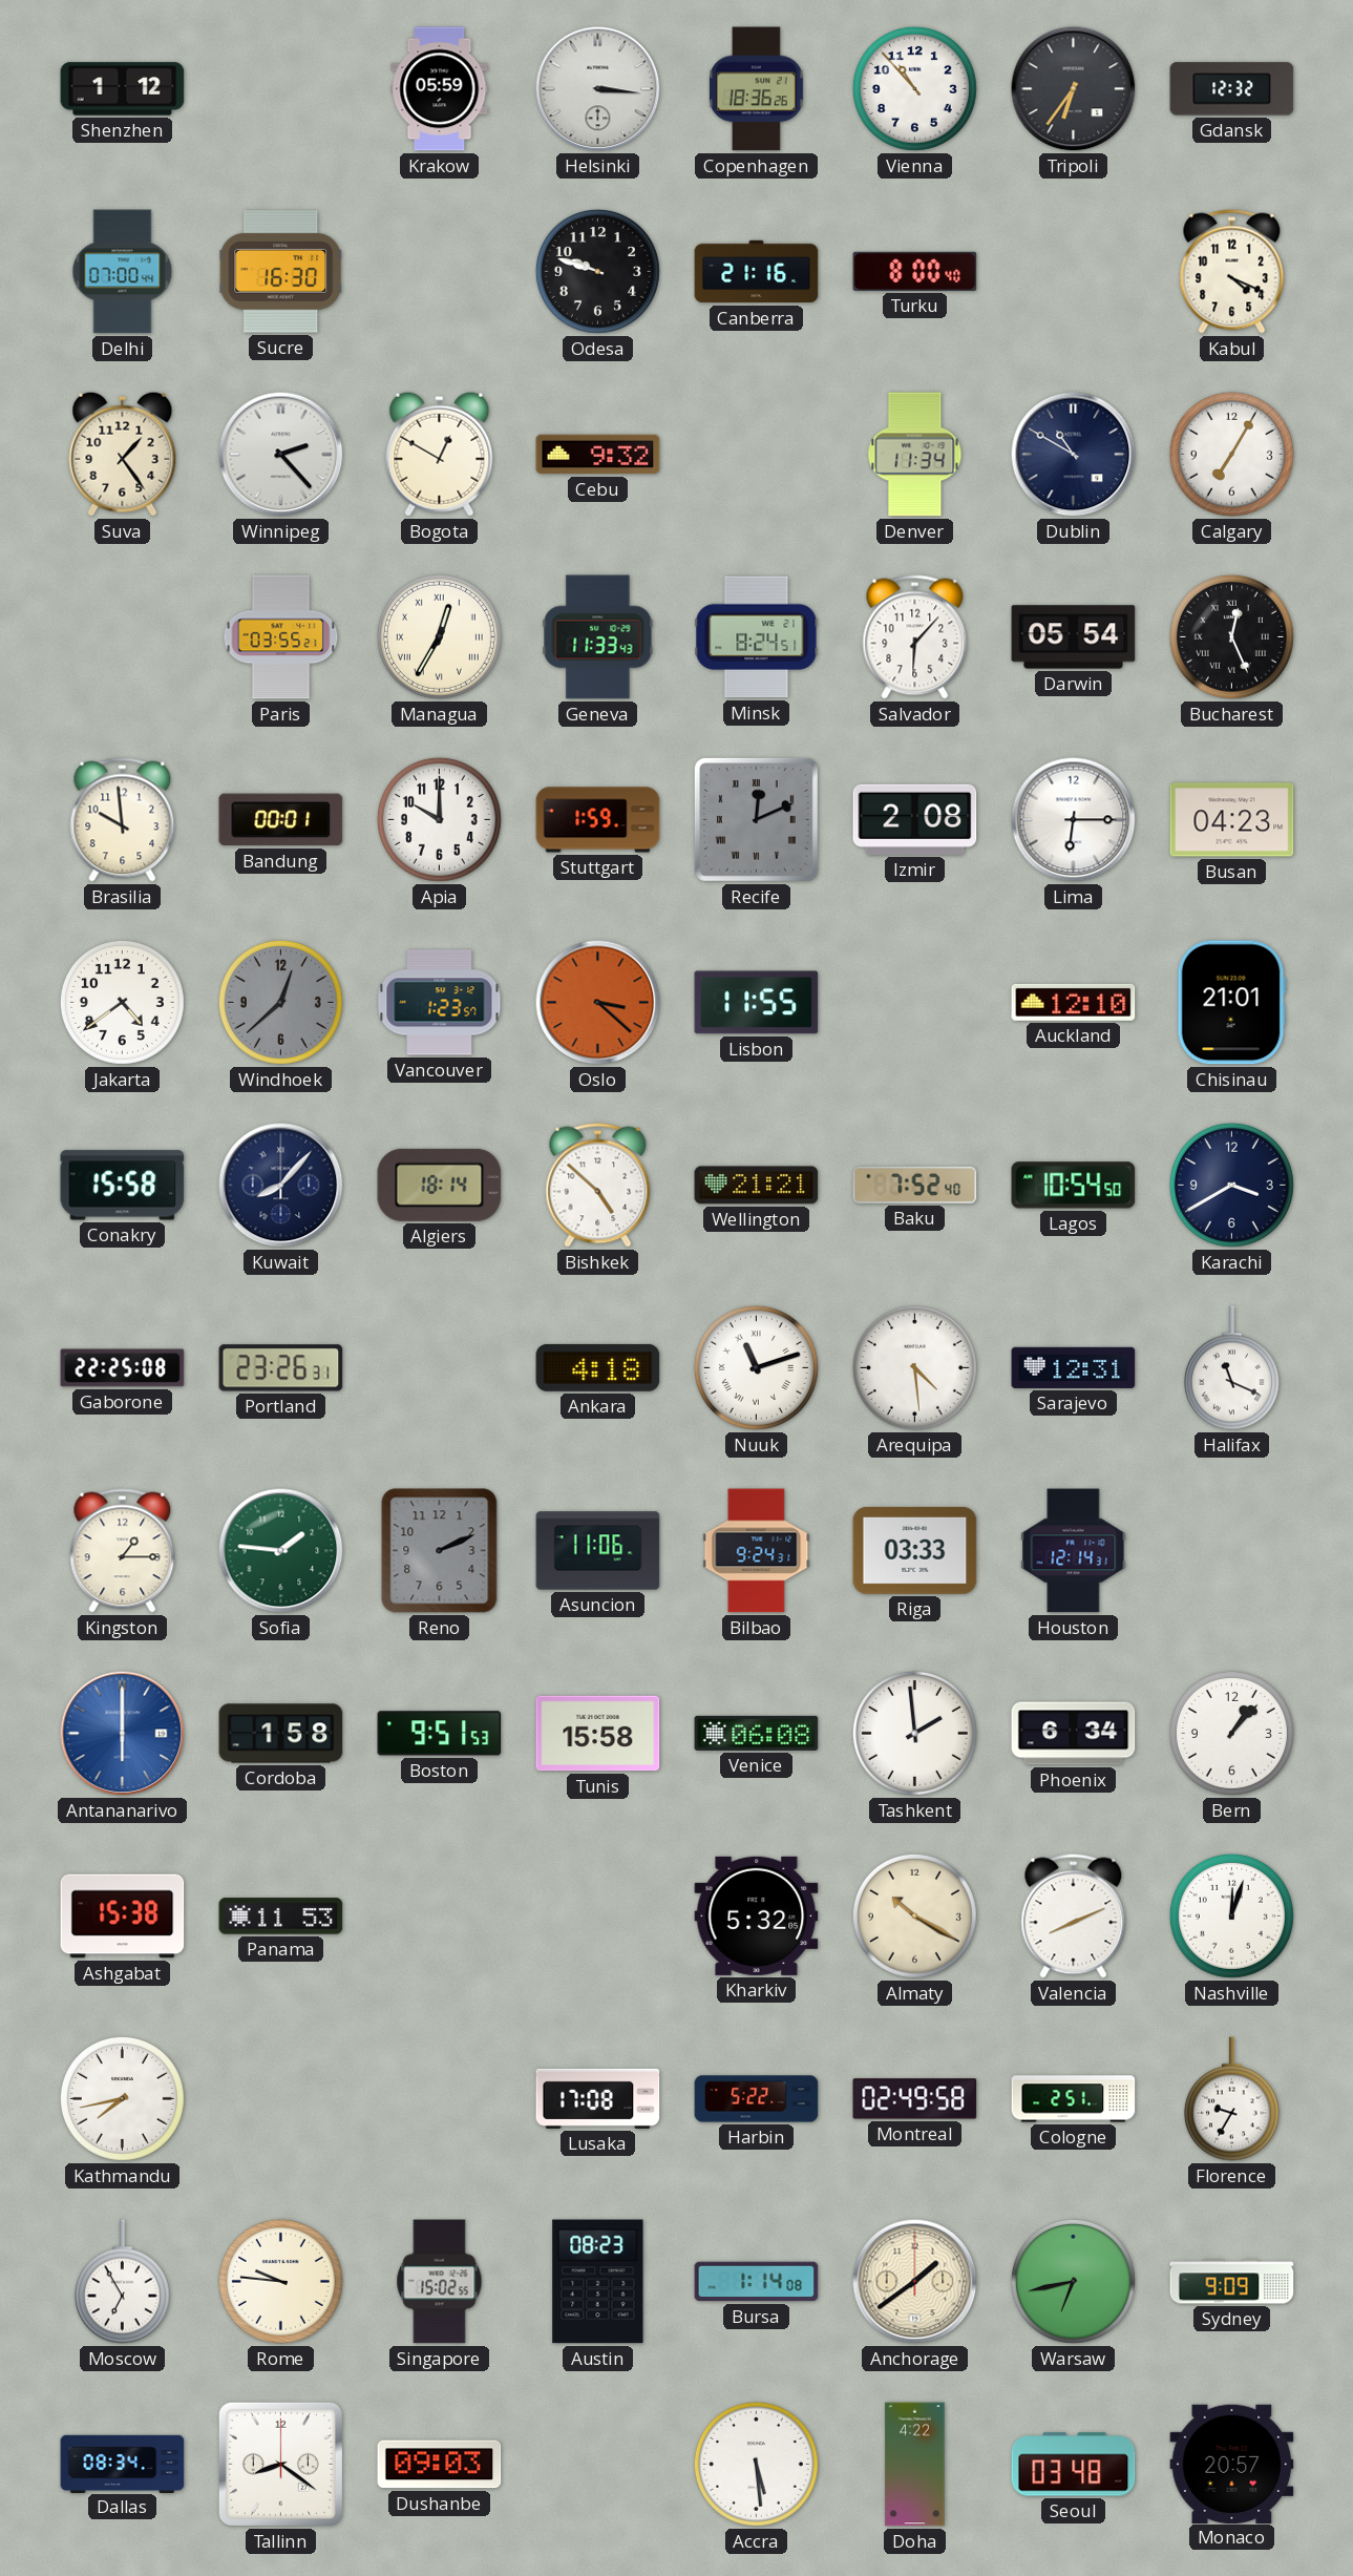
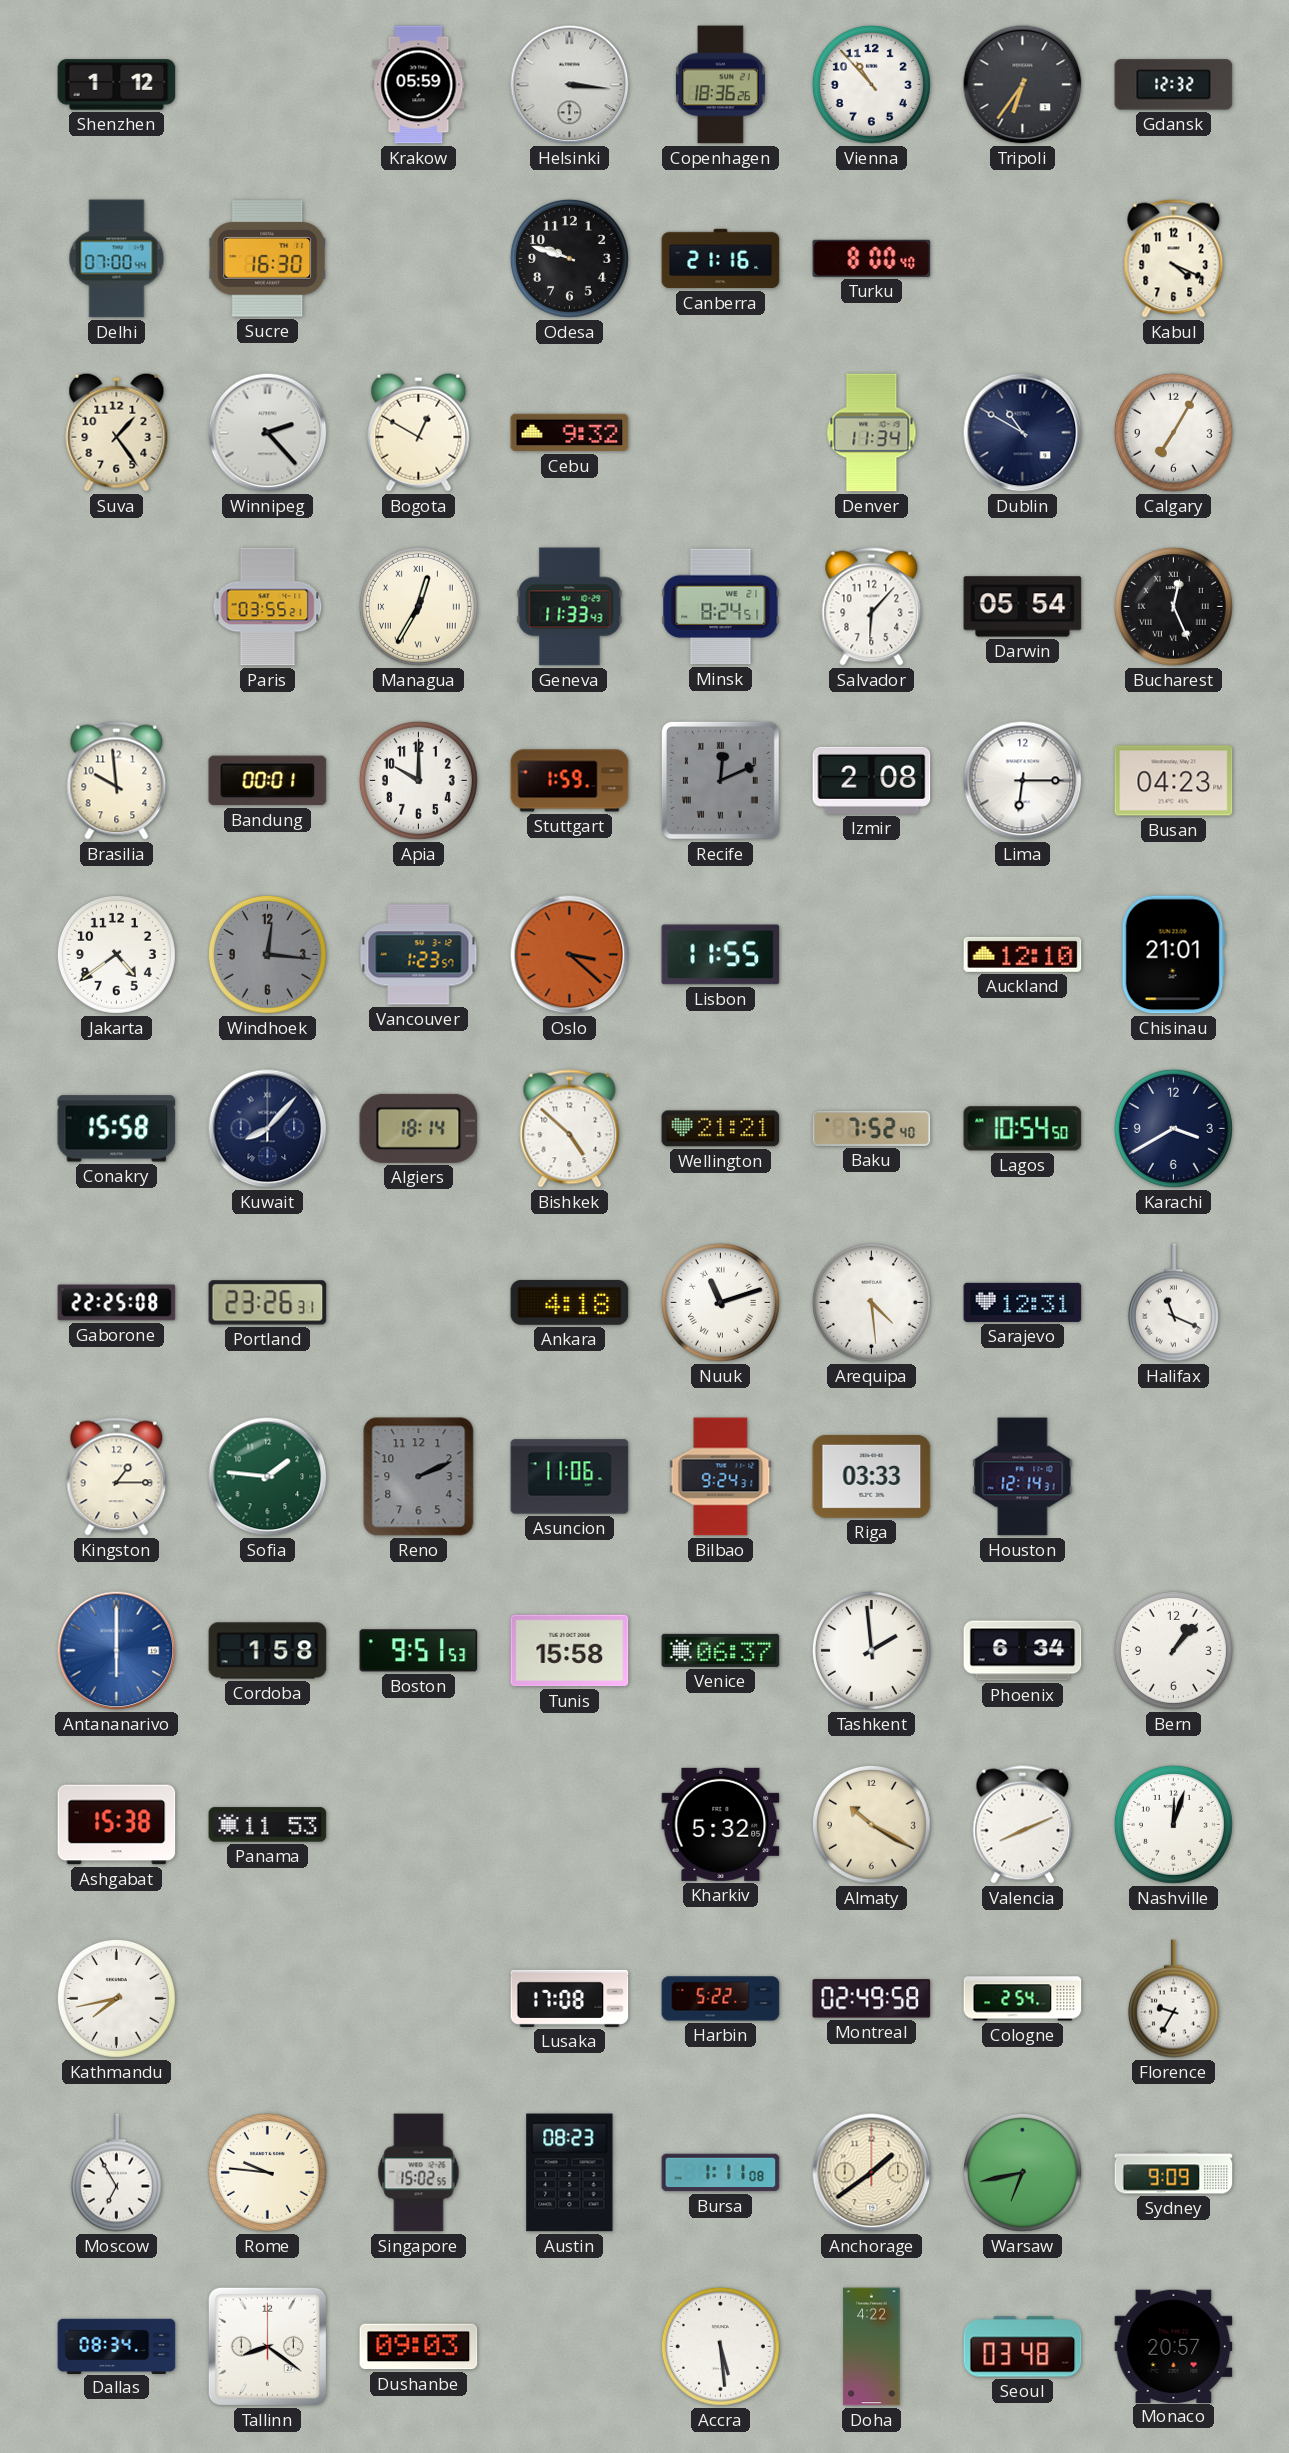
Windhoek: 12:38 -> 12:16
Venice: 06:08 -> 06:37
Cologne: 2:51 -> 2:54
Bursa: 1:14 -> 1:11
